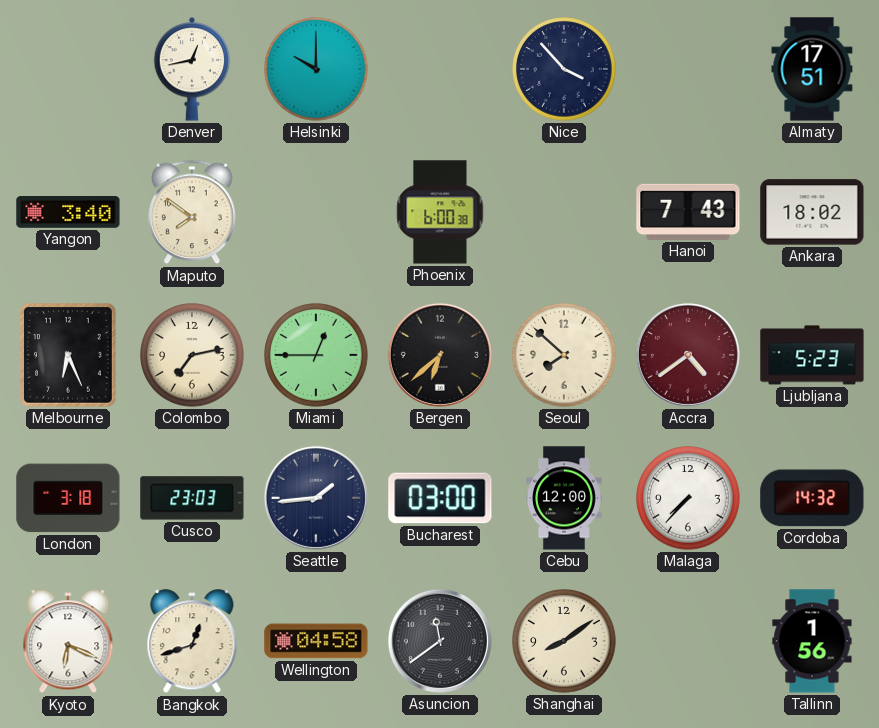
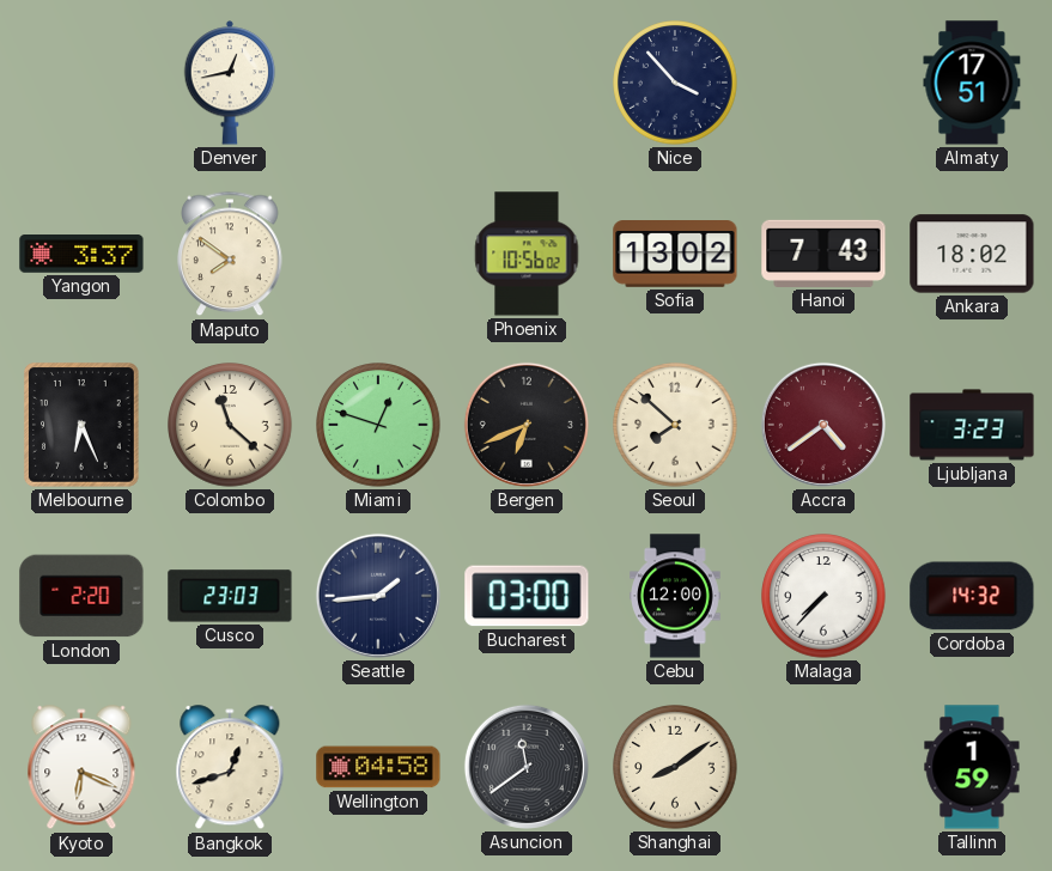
Helsinki: 10:00 -> none
Yangon: 3:40 -> 3:37
Phoenix: 6:00 -> 10:56
Sofia: none -> 13:02
Colombo: 7:13 -> 11:22
Miami: 12:45 -> 12:48
Bergen: 6:38 -> 6:41
Ljubljana: 5:23 -> 3:23
London: 3:18 -> 2:20
Tallinn: 1:56 -> 1:59
